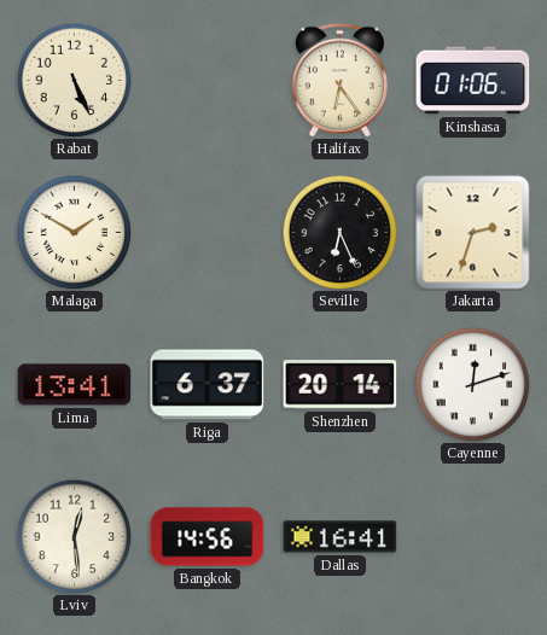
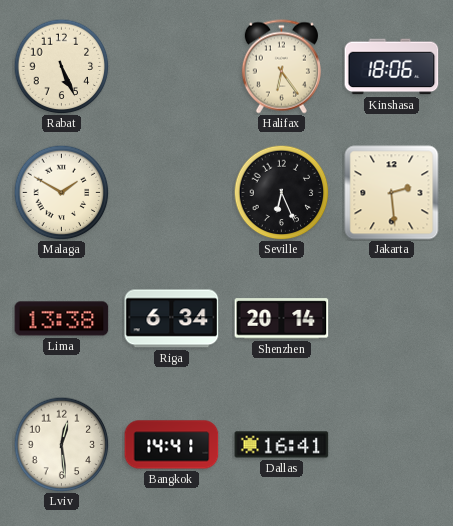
Kinshasa: 01:06 -> 18:06
Jakarta: 2:33 -> 2:29
Lima: 13:41 -> 13:38
Riga: 6:37 -> 6:34
Cayenne: 12:12 -> none
Bangkok: 14:56 -> 14:41
